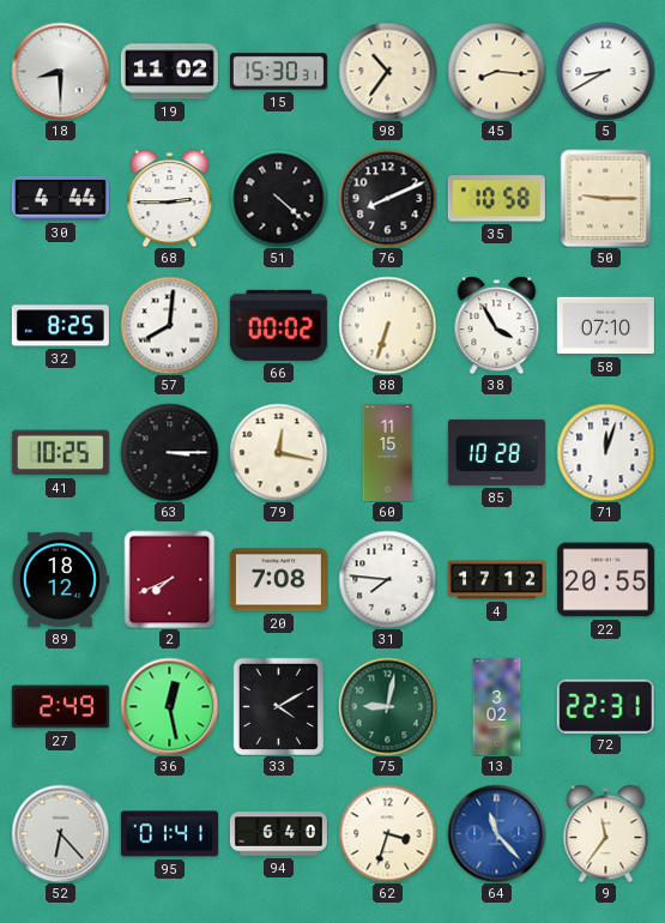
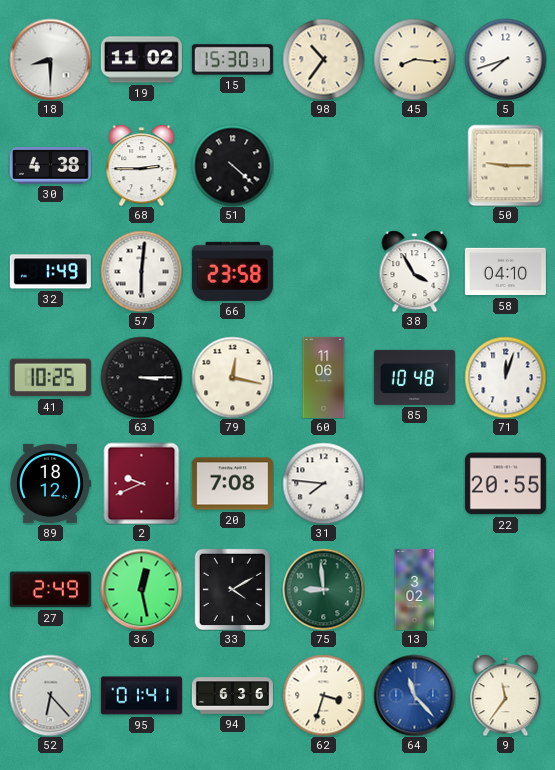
5: 8:40 -> 7:42
30: 4:44 -> 4:38
76: 8:11 -> none
35: 10:58 -> none
32: 8:25 -> 1:49
57: 8:01 -> 6:01
66: 00:02 -> 23:58
88: 6:33 -> none
58: 07:10 -> 04:10
60: 11:15 -> 11:06
85: 10:28 -> 10:48
2: 7:41 -> 9:41
4: 17:12 -> none
75: 9:02 -> 8:59
72: 22:31 -> none
94: 6:40 -> 6:36
